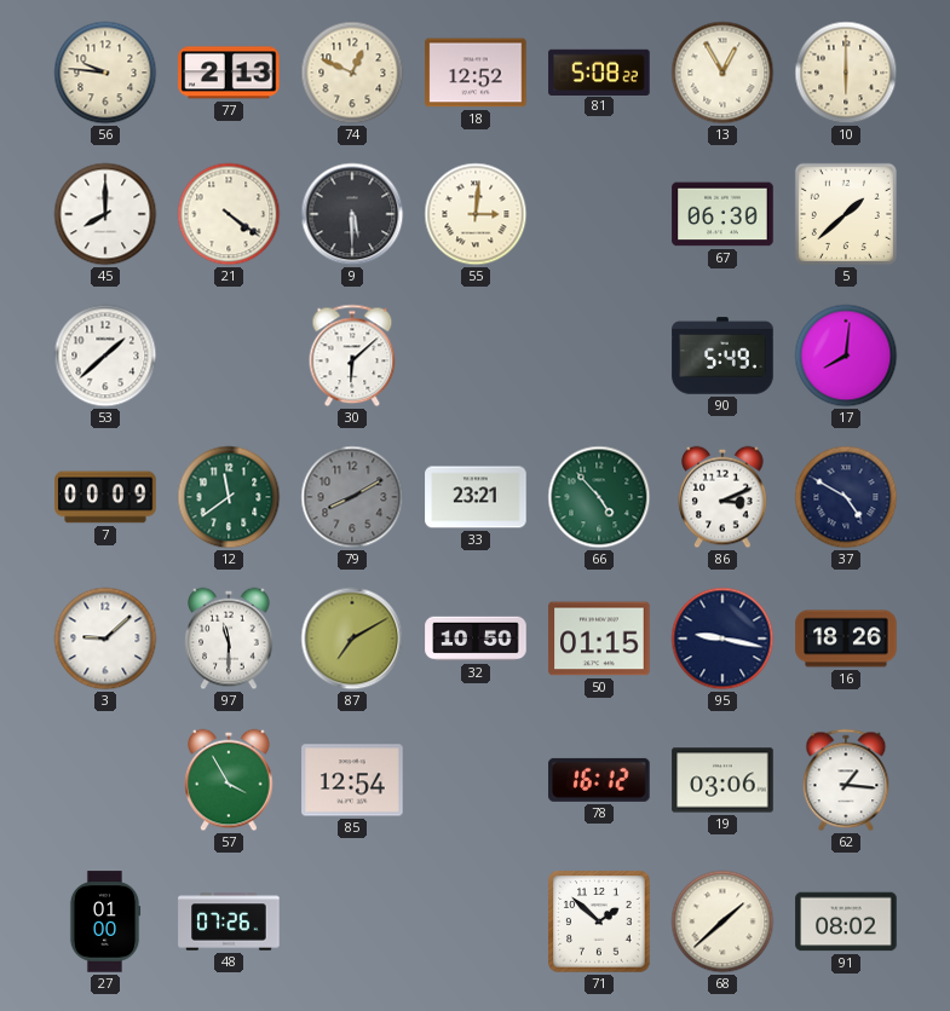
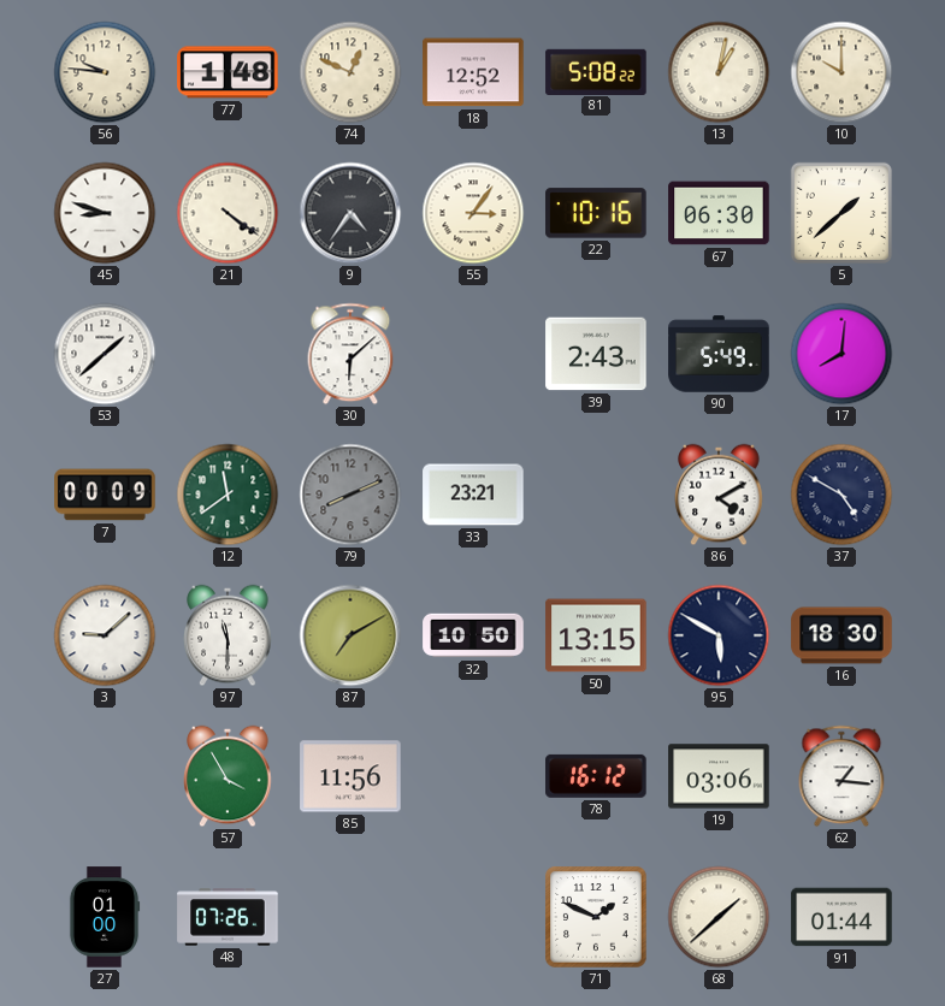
77: 2:13 -> 1:48
13: 12:55 -> 1:02
10: 6:00 -> 10:00
45: 8:00 -> 8:48
9: 5:30 -> 4:36
55: 3:01 -> 3:06
22: none -> 10:16
39: none -> 2:43
79: 8:10 -> 8:11
66: 4:53 -> none
86: 3:11 -> 4:10
50: 01:15 -> 13:15
95: 9:17 -> 5:50
16: 18:26 -> 18:30
85: 12:54 -> 11:56
71: 1:52 -> 1:49
91: 08:02 -> 01:44
